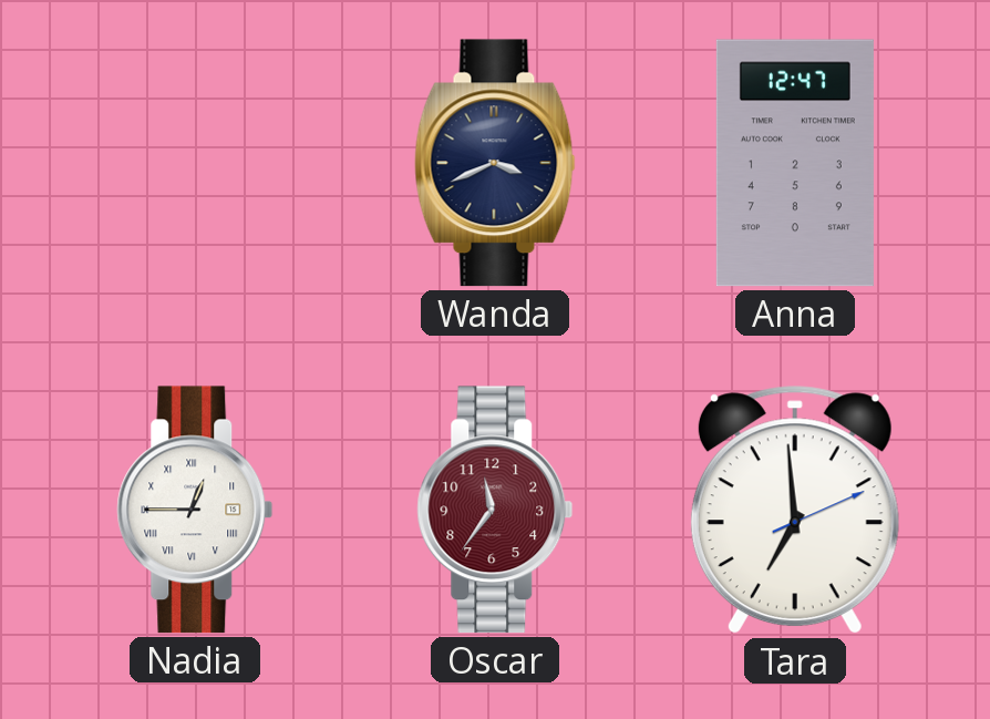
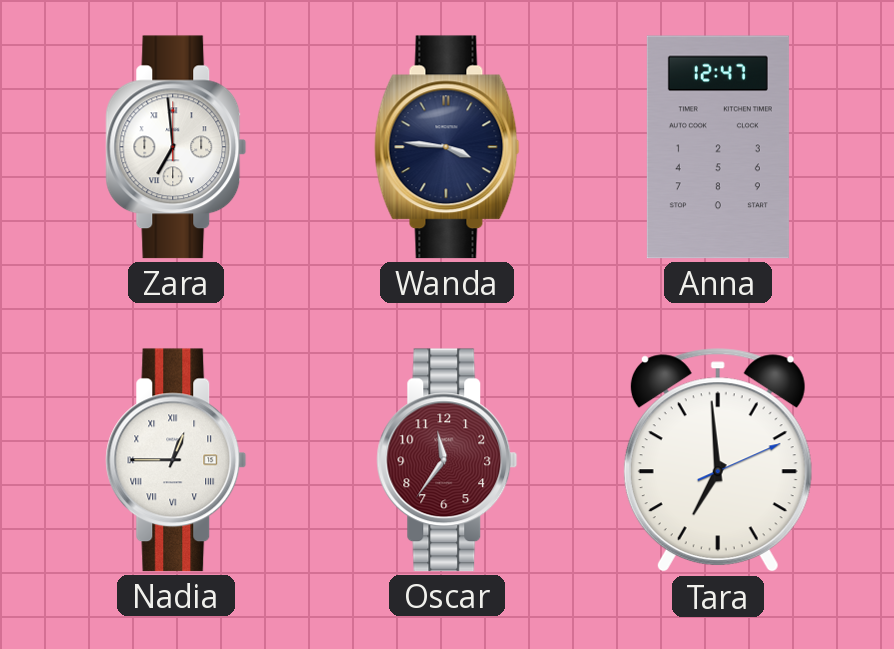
Zara: none -> 6:59
Wanda: 3:41 -> 3:46
